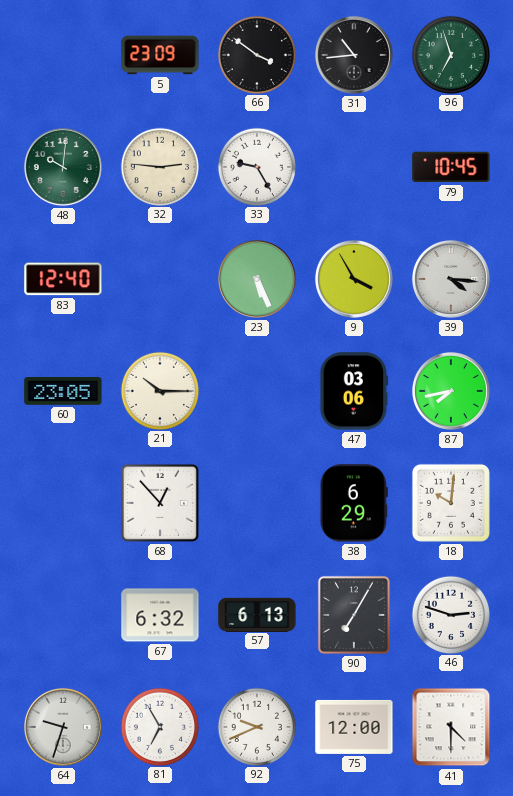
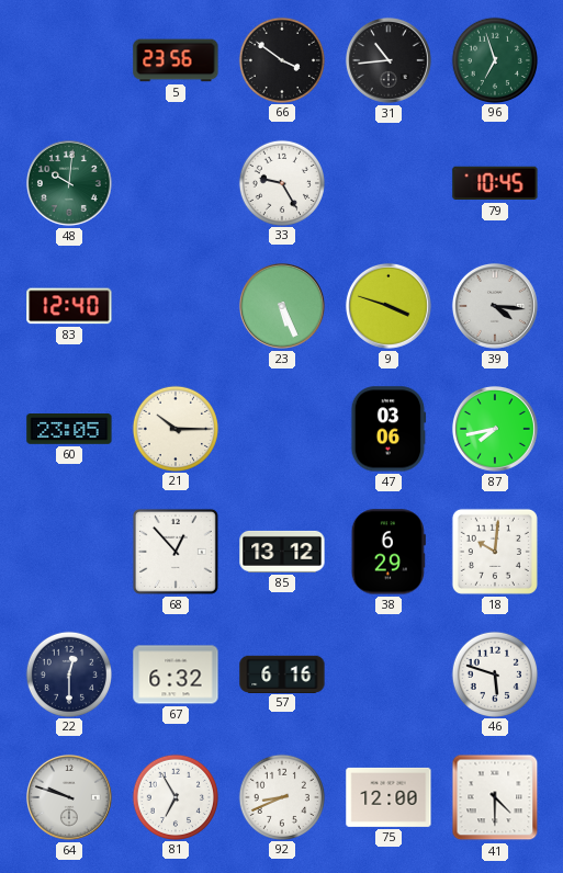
5: 23:09 -> 23:56
32: 2:46 -> none
9: 3:55 -> 3:48
85: none -> 13:12
22: none -> 12:30
57: 6:13 -> 6:16
90: 7:05 -> none
46: 2:48 -> 5:48
64: 9:33 -> 9:48
92: 9:41 -> 8:41
